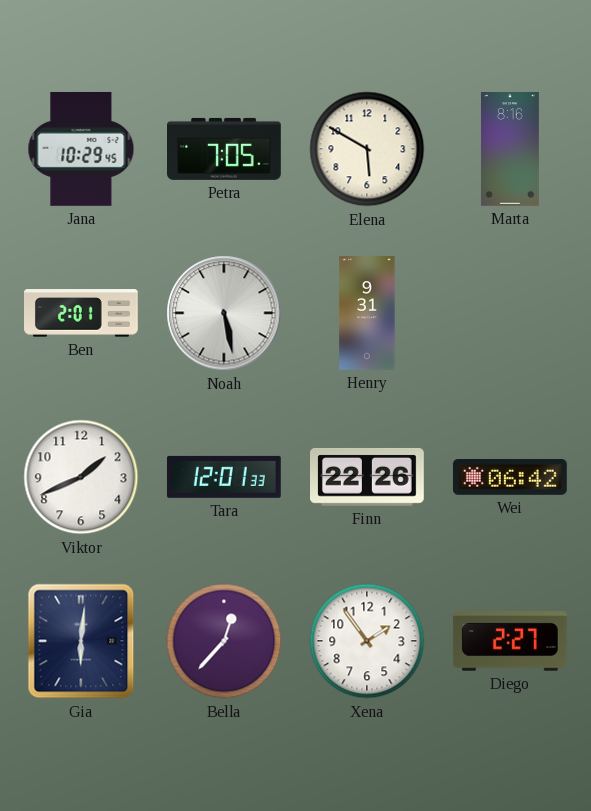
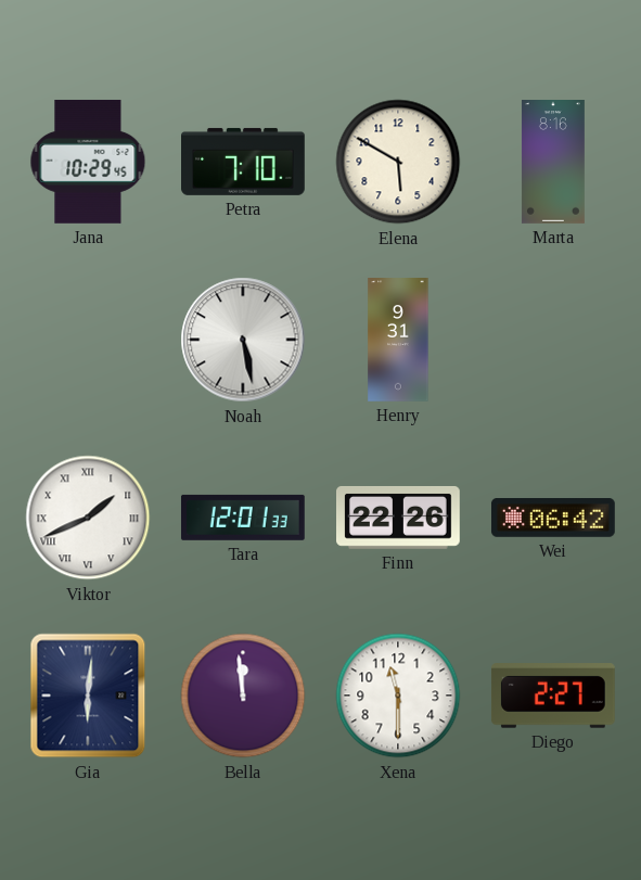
Petra: 7:05 -> 7:10
Ben: 2:01 -> none
Viktor numerals: Arabic -> Roman
Bella: 12:37 -> 11:59
Xena: 1:54 -> 11:30
